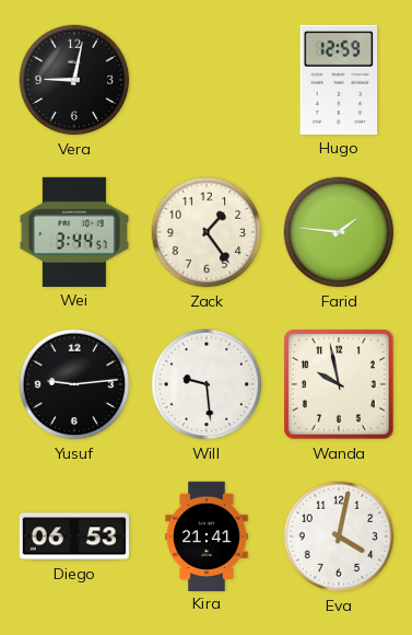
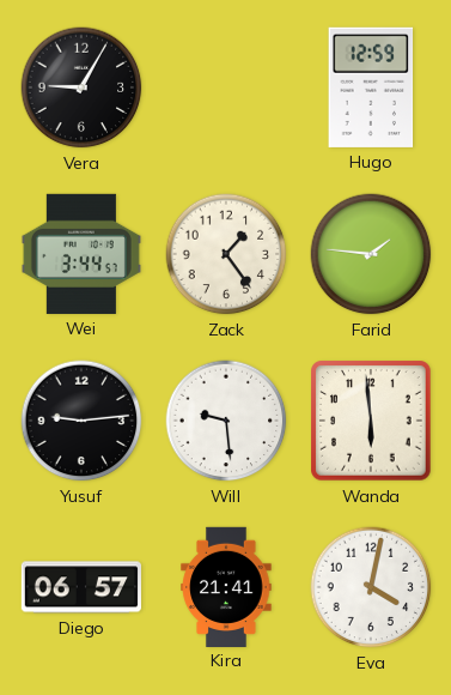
Vera: 9:02 -> 9:05
Wanda: 9:58 -> 5:59
Diego: 06:53 -> 06:57
